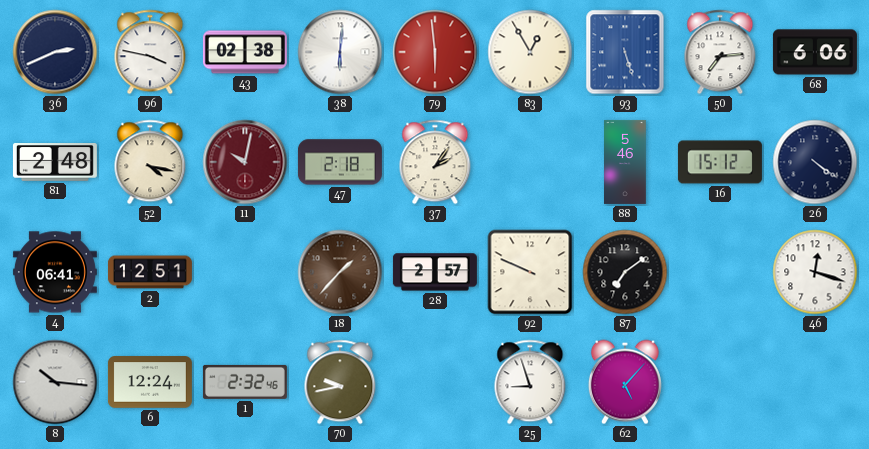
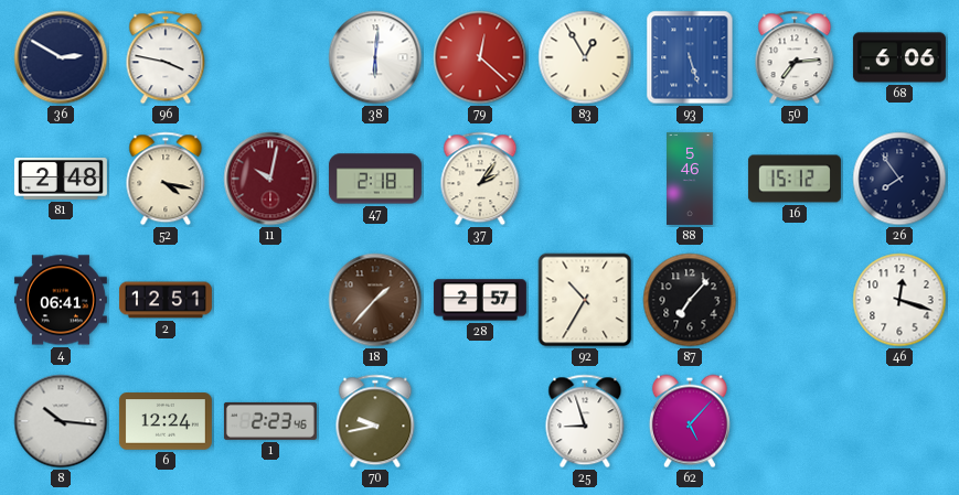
36: 2:41 -> 2:50
43: 02:38 -> none
79: 5:59 -> 12:22
26: 4:21 -> 7:54
92: 9:49 -> 10:35
87: 7:09 -> 7:07
1: 2:32 -> 2:23
